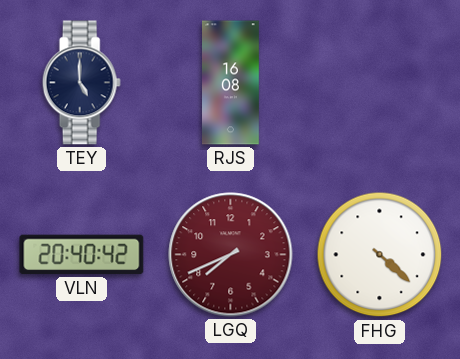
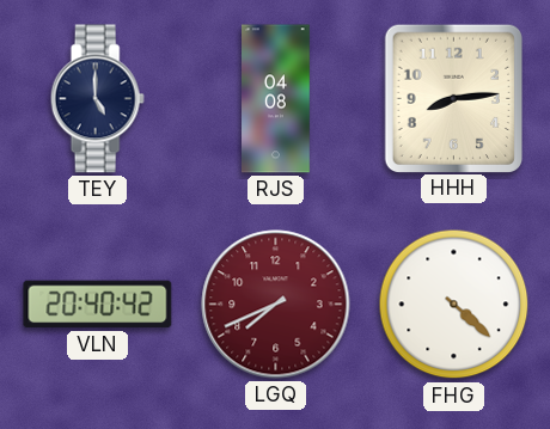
RJS: 16:08 -> 04:08
HHH: none -> 8:14
